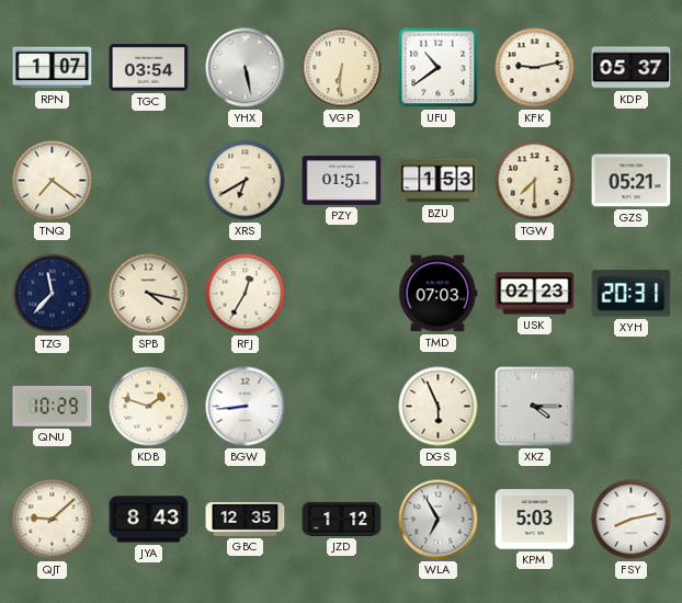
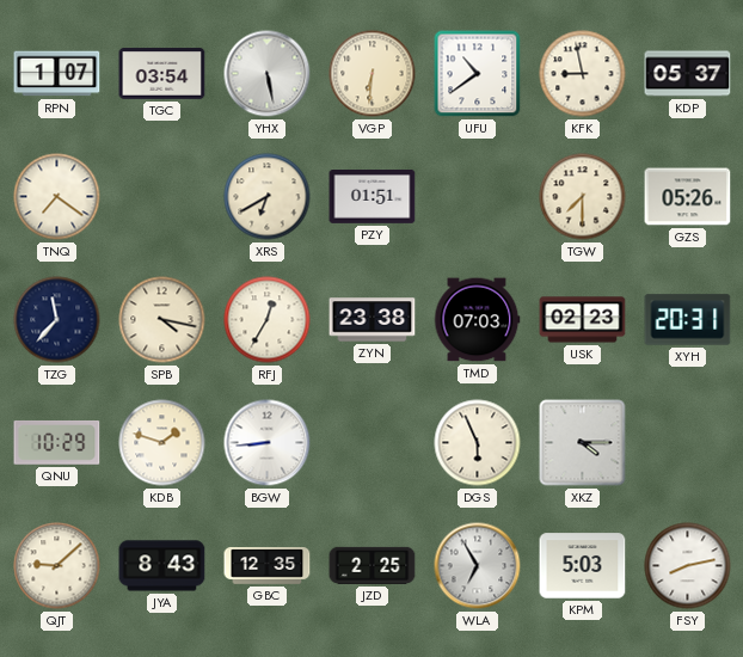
KFK: 9:13 -> 8:58
BZU: 1:53 -> none
GZS: 05:21 -> 05:26
ZYN: none -> 23:38
JZD: 1:12 -> 2:25
